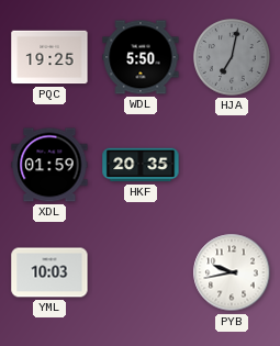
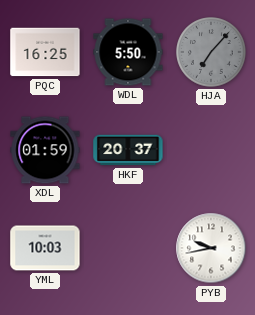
PQC: 19:25 -> 16:25
HJA: 7:02 -> 7:07
HKF: 20:35 -> 20:37
